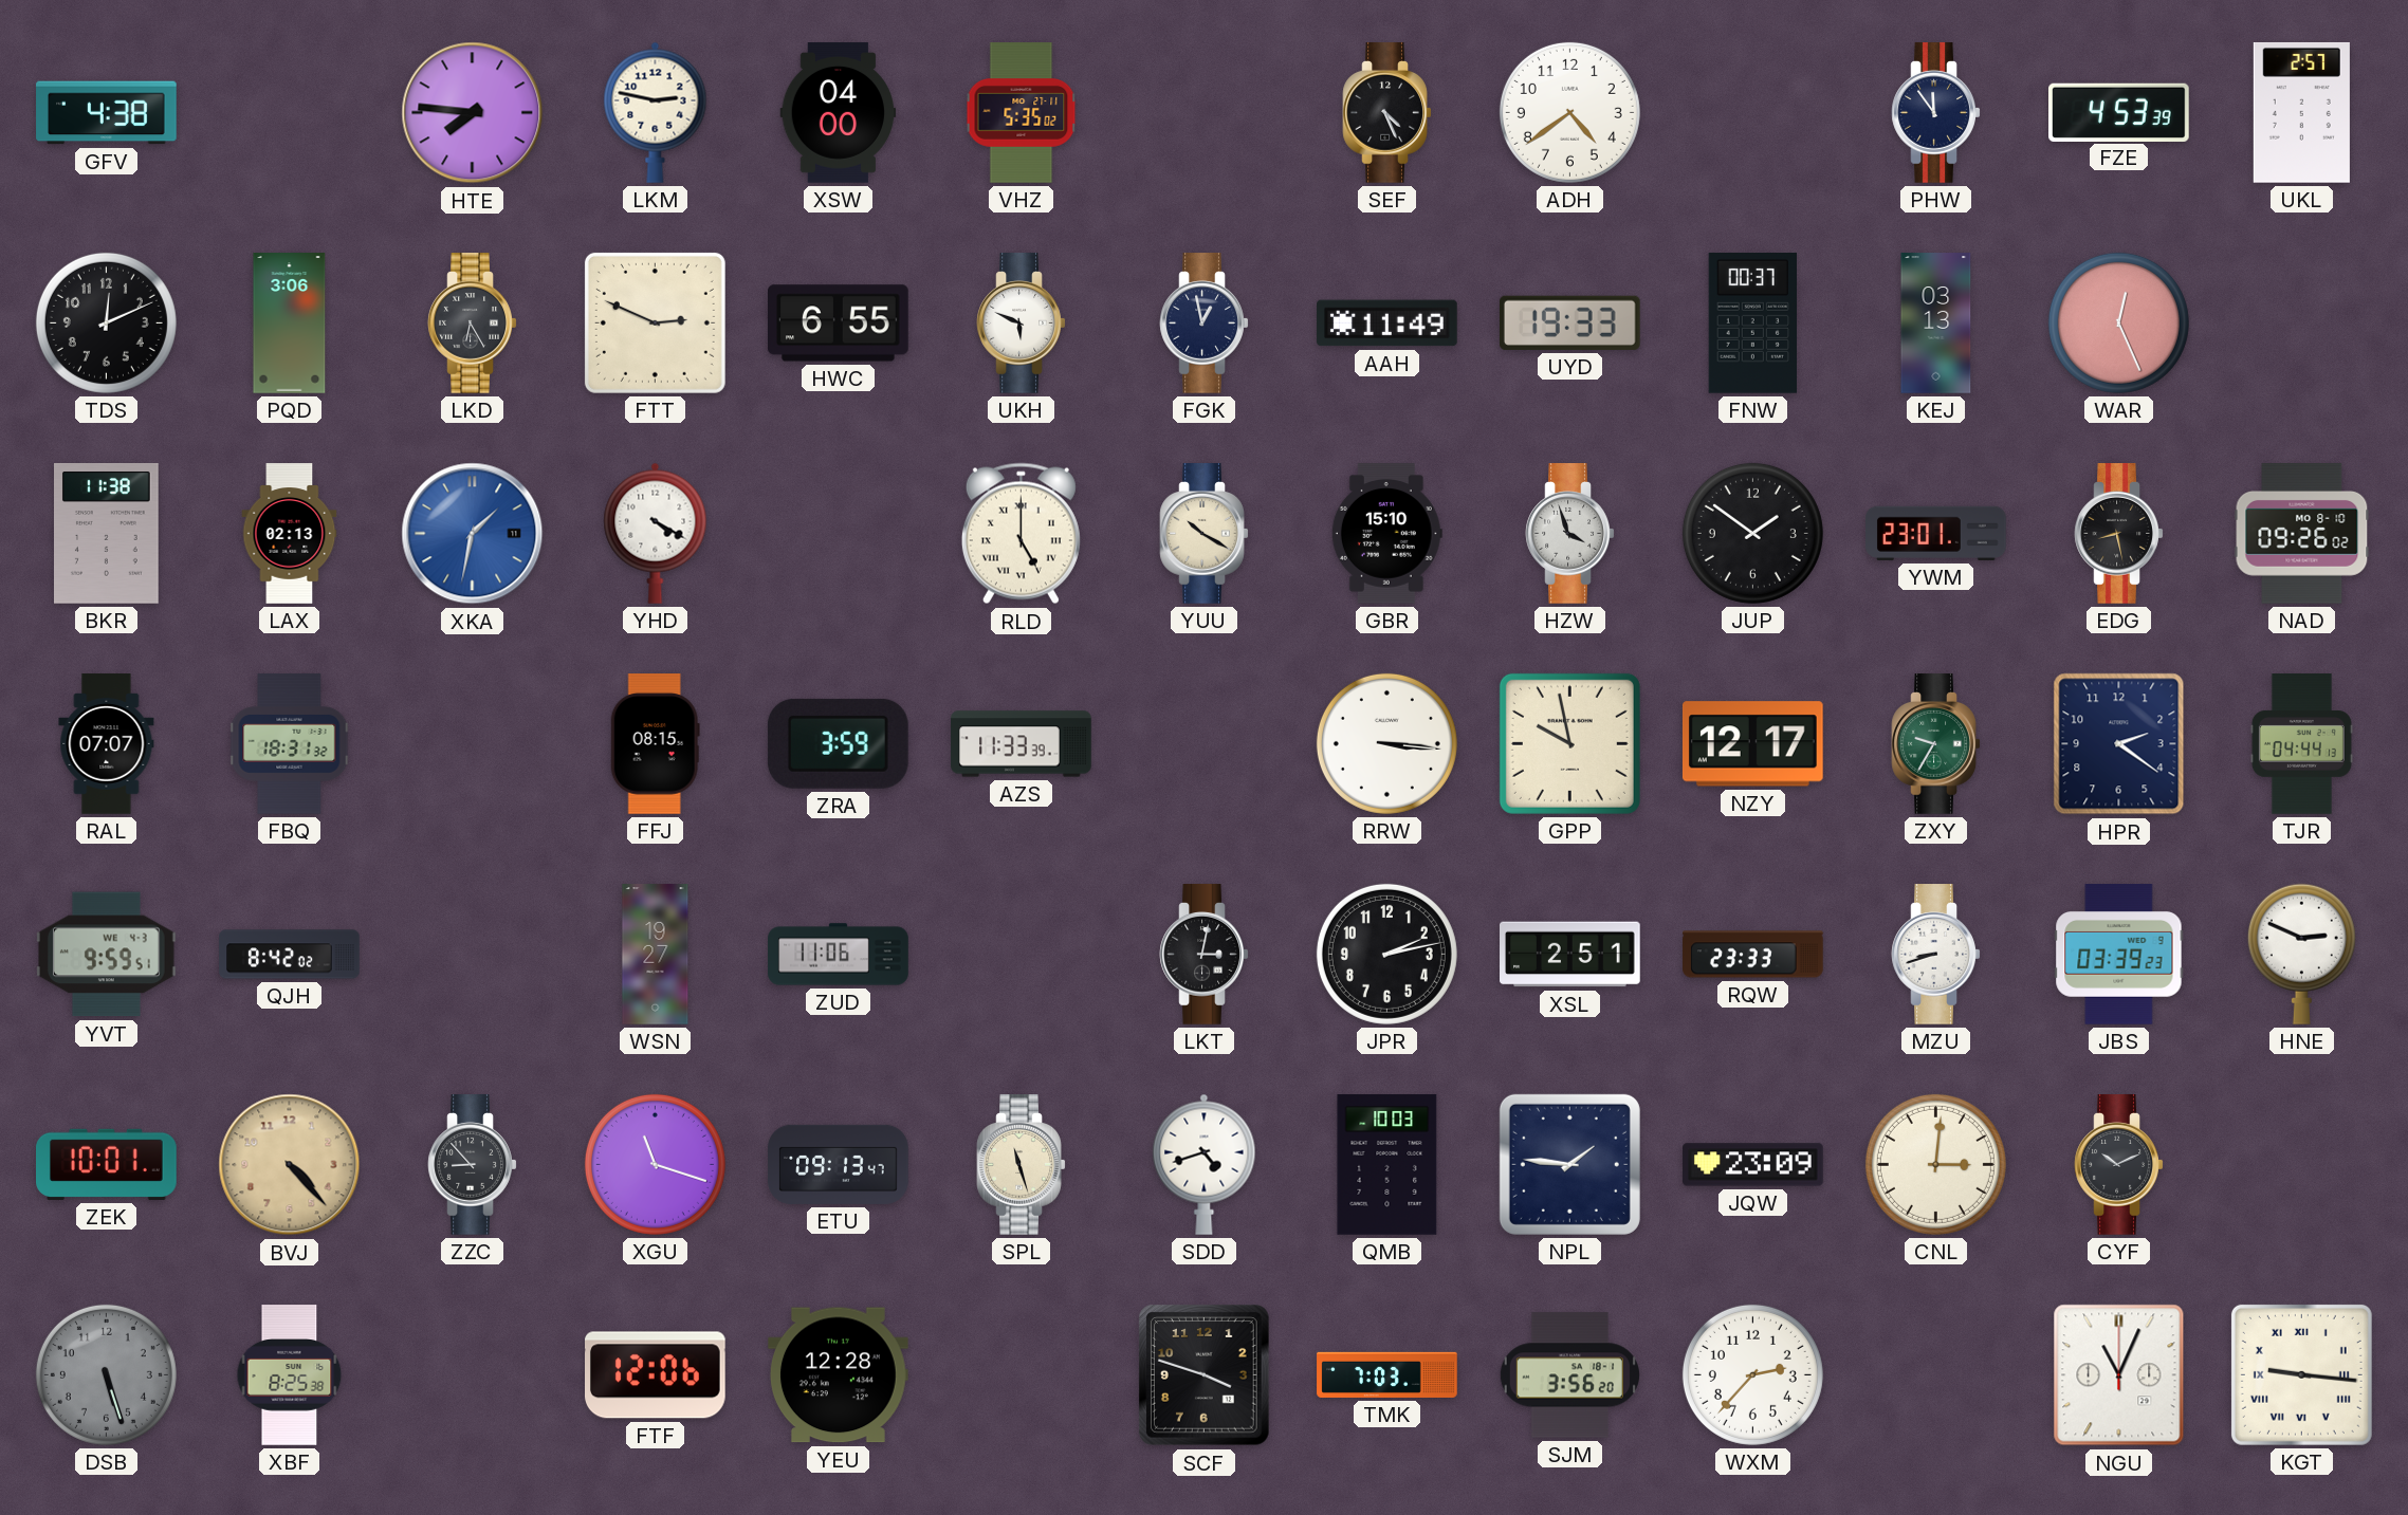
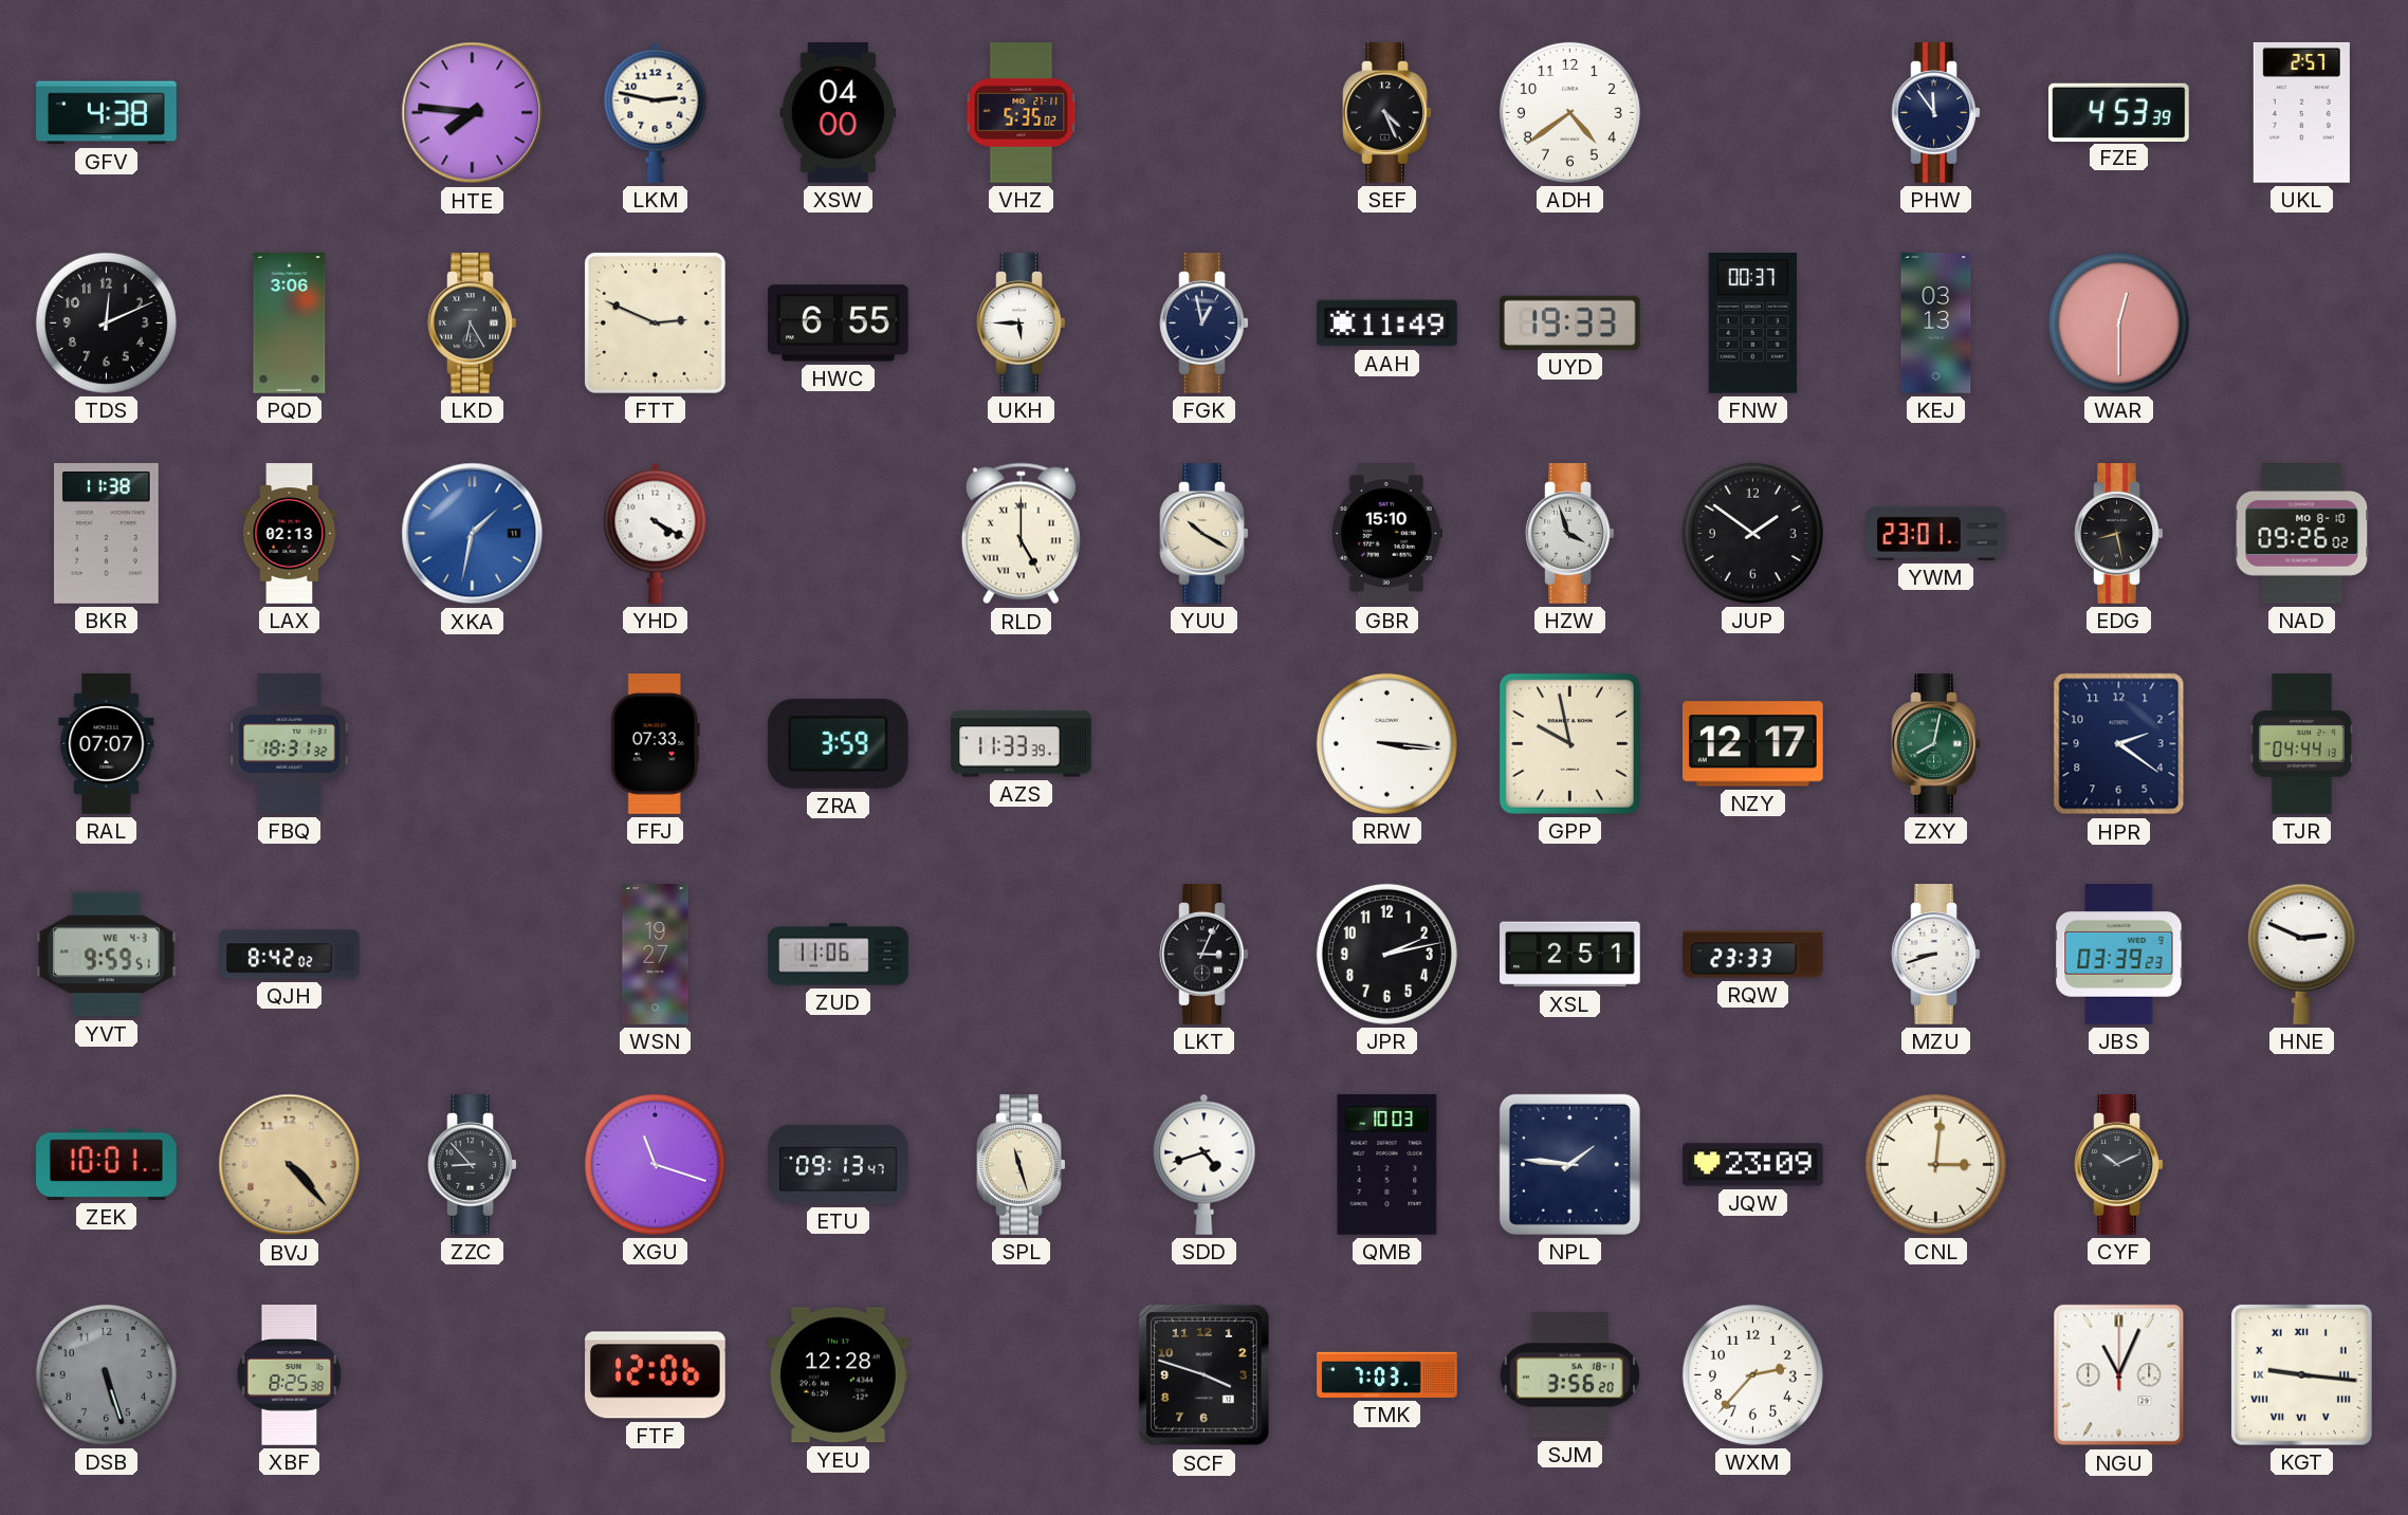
UKH: 5:49 -> 5:45
WAR: 12:26 -> 12:30
FFJ: 08:15 -> 07:33
ZXY: 9:35 -> 8:02
LKT: 3:02 -> 3:04
